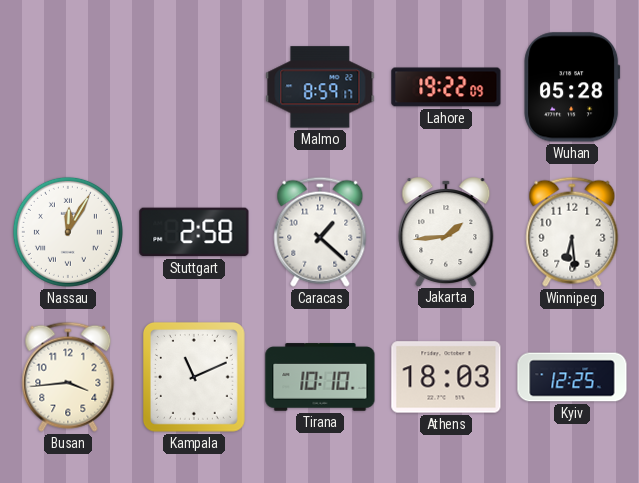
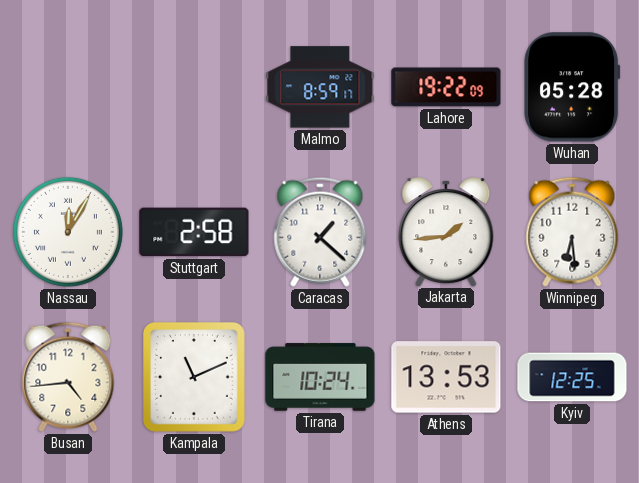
Busan: 3:44 -> 4:44
Tirana: 10:10 -> 10:24
Athens: 18:03 -> 13:53
